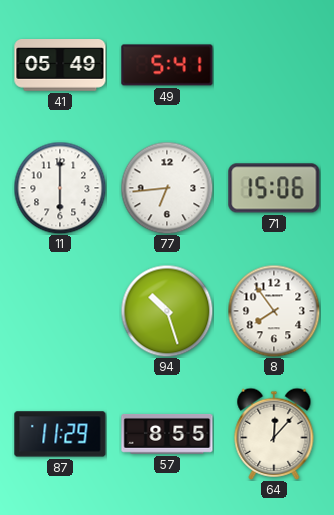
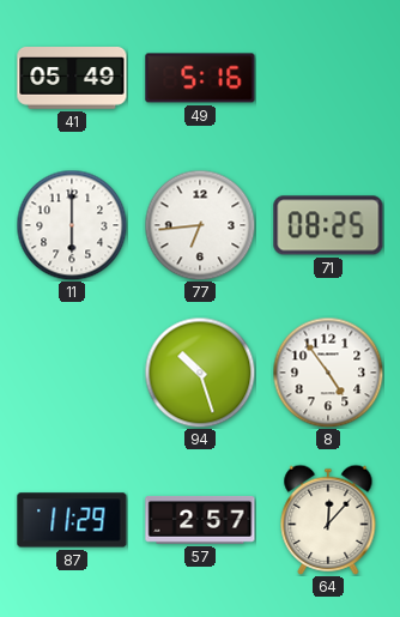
49: 5:41 -> 5:16
71: 15:06 -> 08:25
8: 7:54 -> 4:54
57: 8:55 -> 2:57
